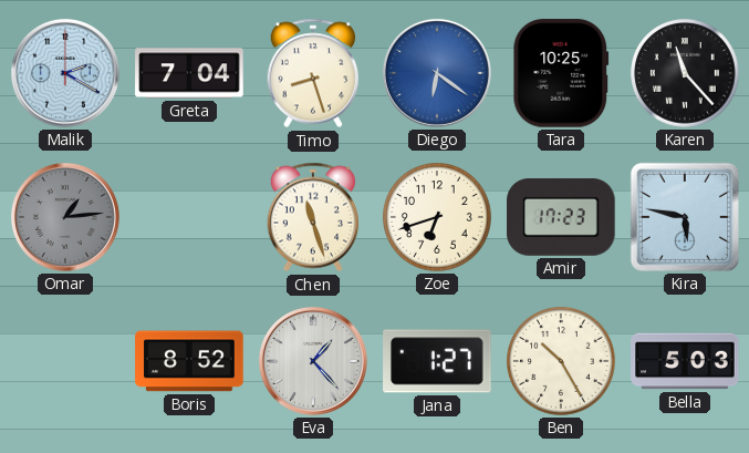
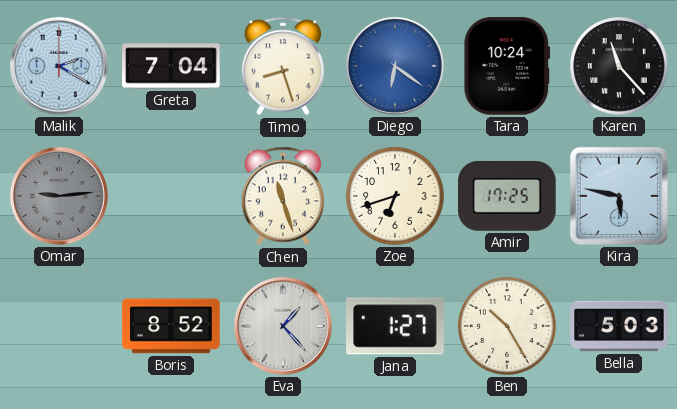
Tara: 10:25 -> 10:24
Omar: 1:14 -> 9:14
Amir: 17:23 -> 17:25
